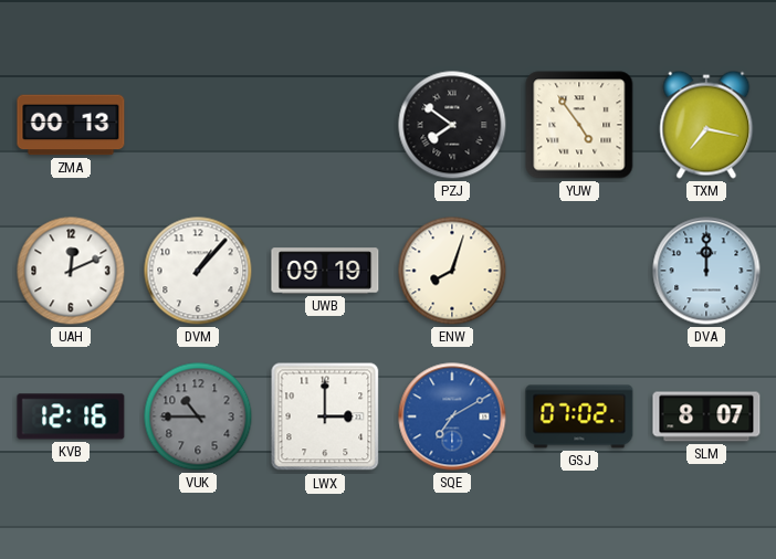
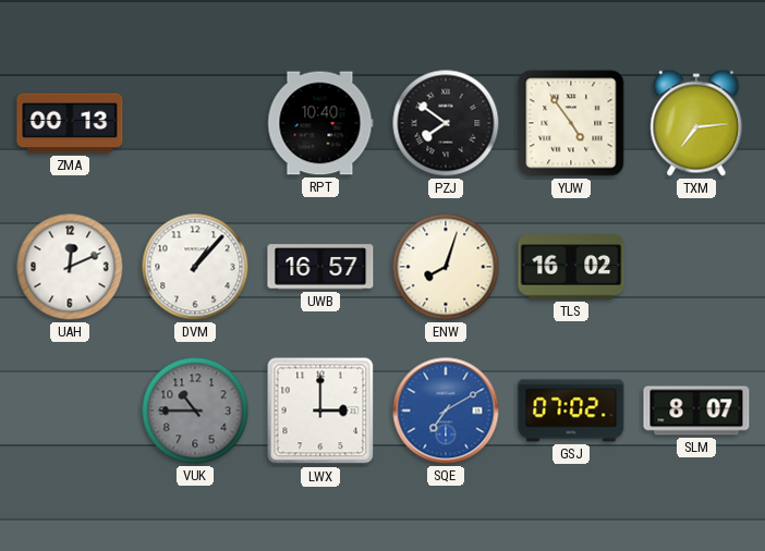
RPT: none -> 10:40
TXM: 7:17 -> 7:14
UWB: 09:19 -> 16:57
TLS: none -> 16:02
DVA: 12:00 -> none
KVB: 12:16 -> none
